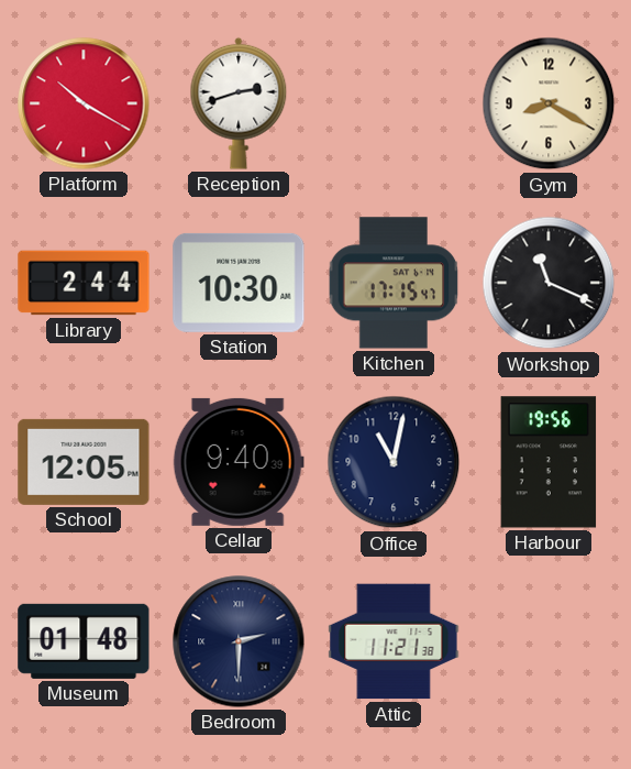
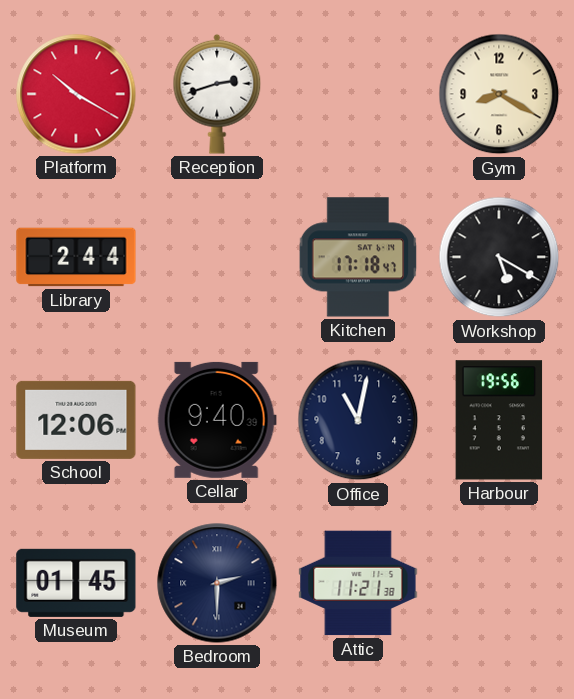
Station: 10:30 -> none
Kitchen: 17:15 -> 17:18
Workshop: 11:19 -> 5:20
School: 12:05 -> 12:06
Museum: 01:48 -> 01:45
